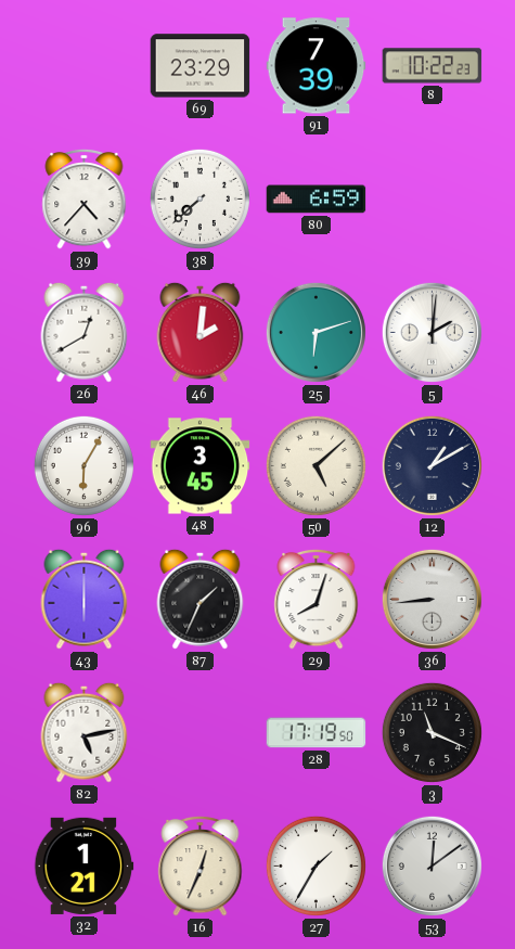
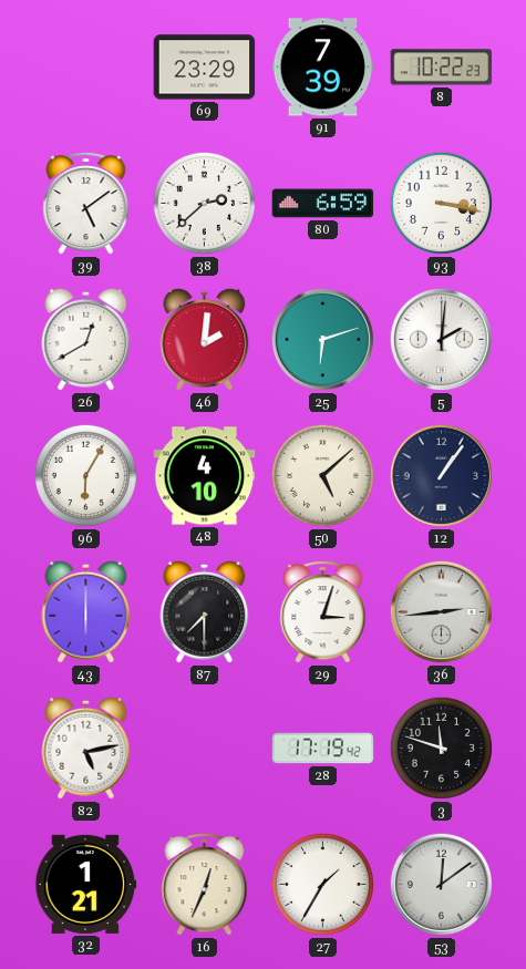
39: 4:37 -> 5:09
38: 7:38 -> 2:38
93: none -> 3:17
48: 3:45 -> 4:10
12: 1:10 -> 1:06
87: 1:34 -> 7:30
29: 8:03 -> 3:03
36: 8:44 -> 2:44
28: 17:19:50 -> 17:19:42
3: 11:19 -> 11:48
